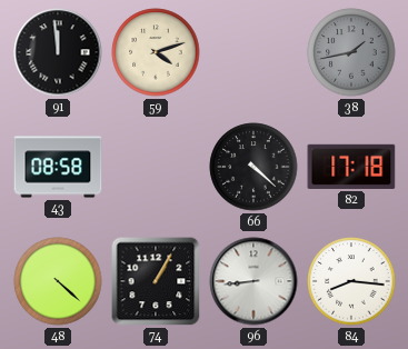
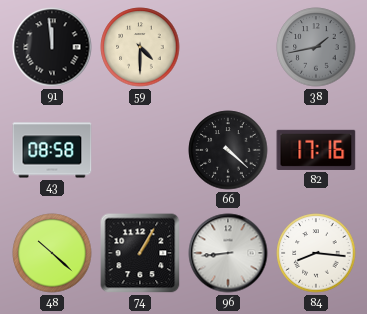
59: 4:12 -> 4:30
82: 17:18 -> 17:16
48: 4:22 -> 10:22
